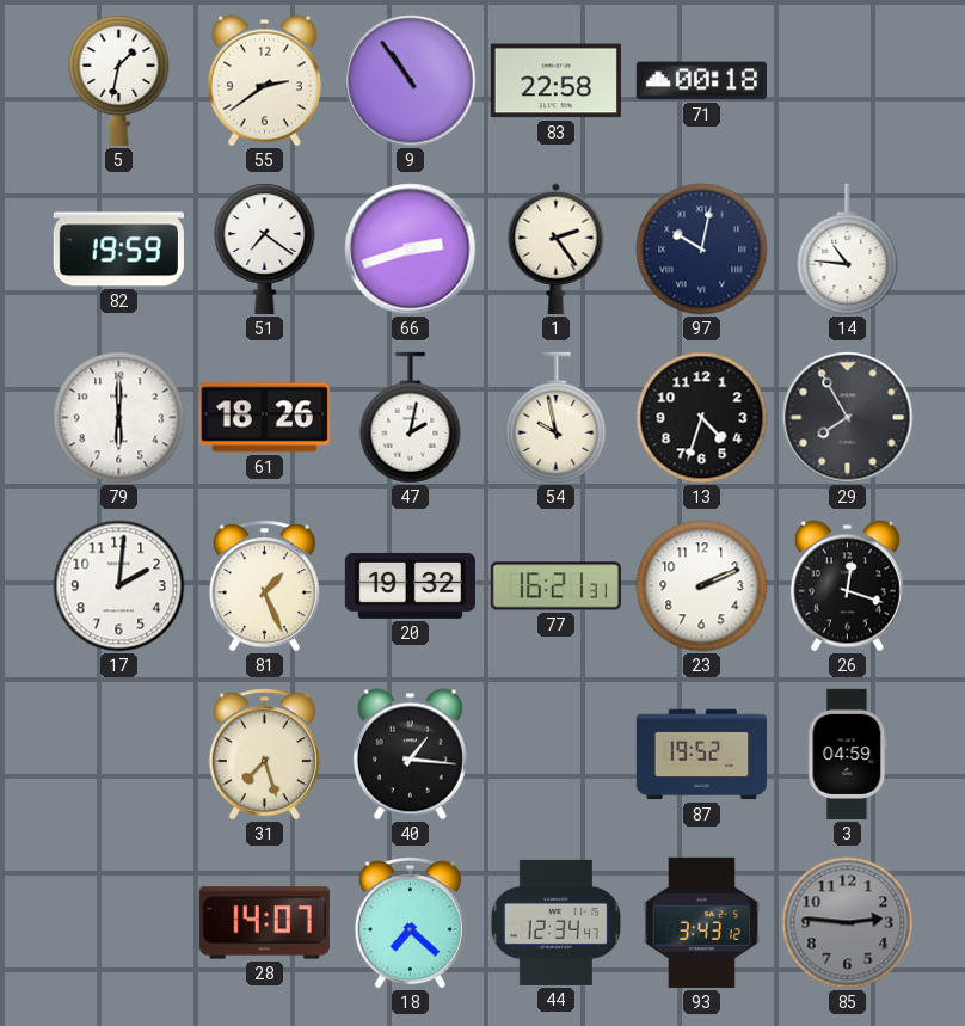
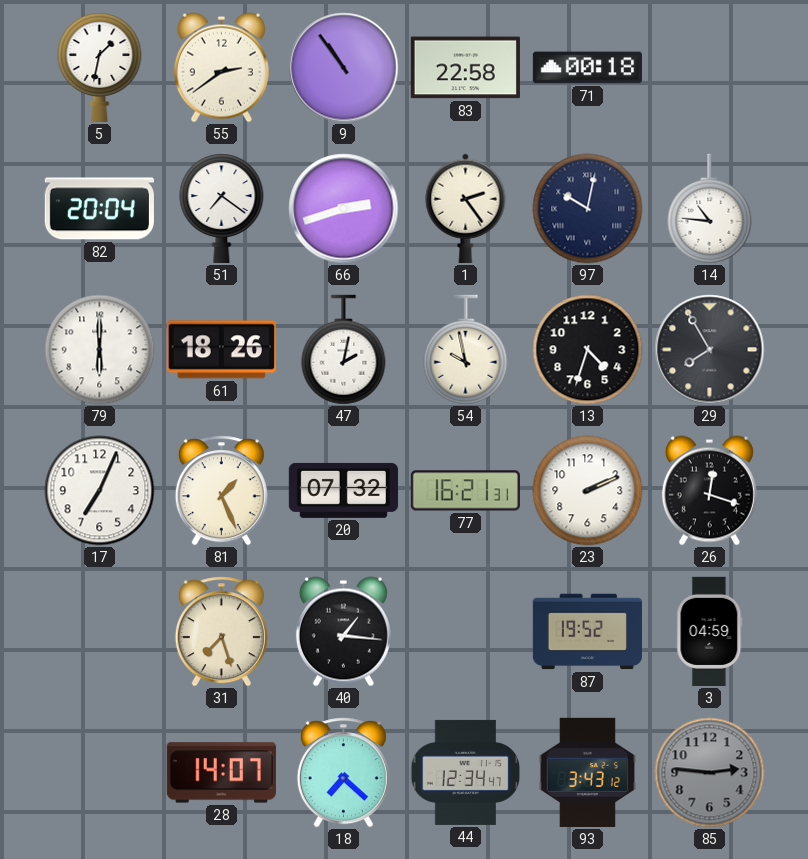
82: 19:59 -> 20:04
17: 2:01 -> 7:04
20: 19:32 -> 07:32
